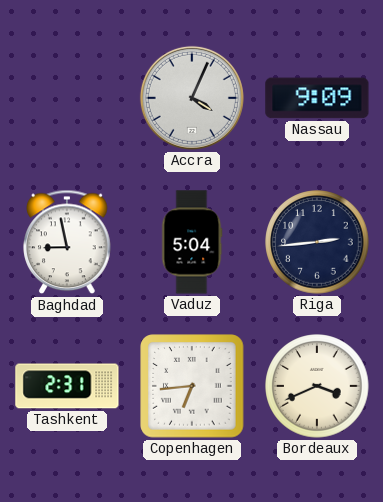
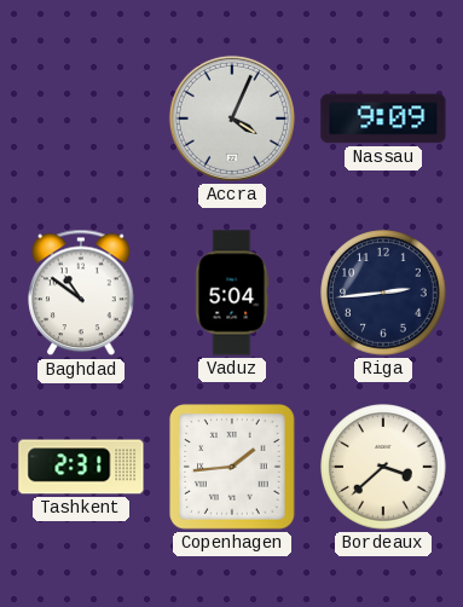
Baghdad: 8:58 -> 10:51
Copenhagen: 6:44 -> 1:44
Bordeaux: 3:41 -> 3:38
